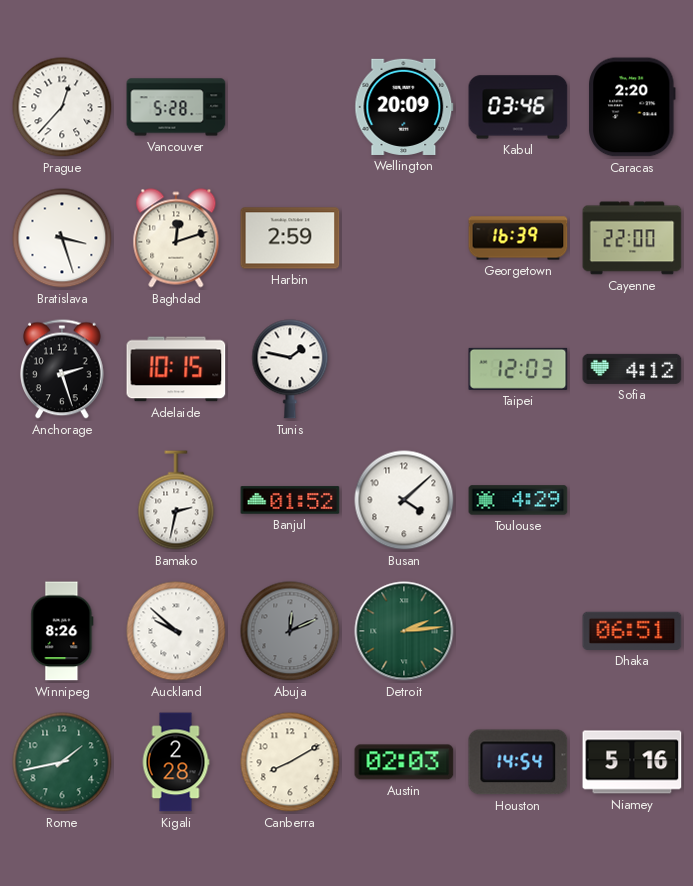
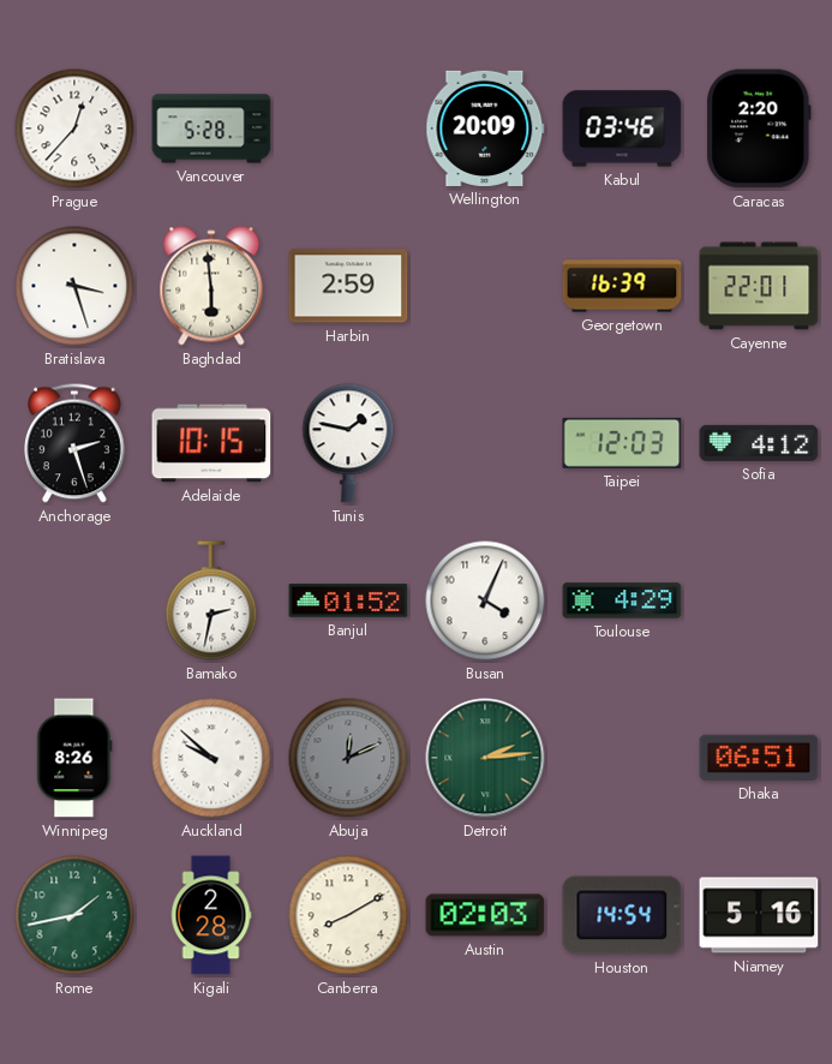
Baghdad: 12:12 -> 5:59
Cayenne: 22:00 -> 22:01
Busan: 4:08 -> 4:04
